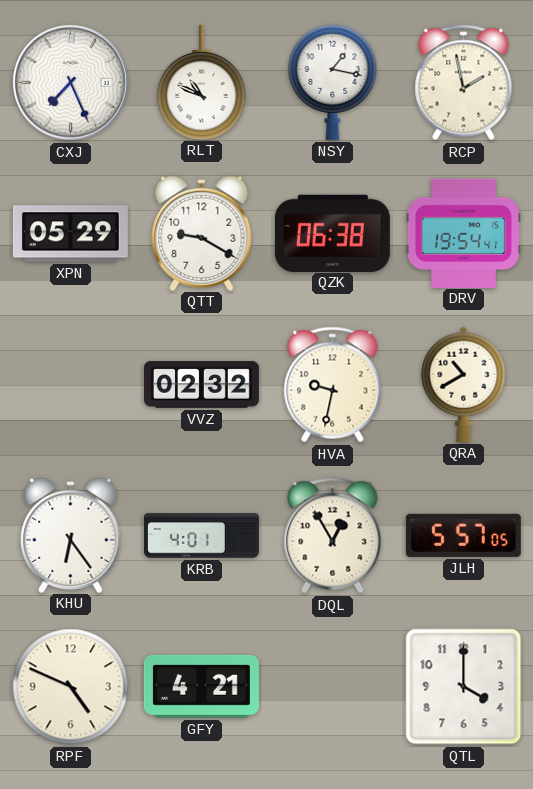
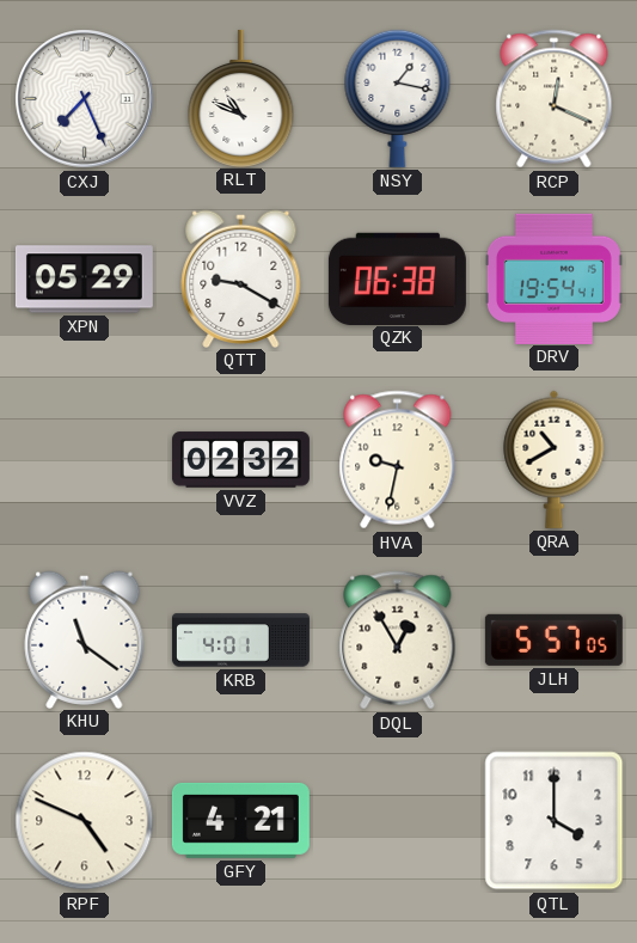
RCP: 1:58 -> 12:19
KHU: 6:24 -> 11:21
